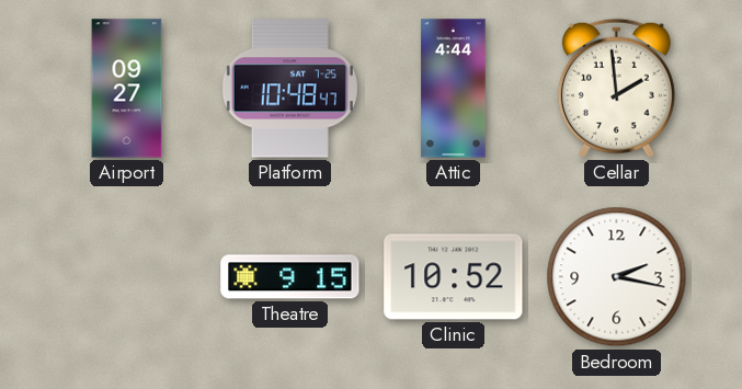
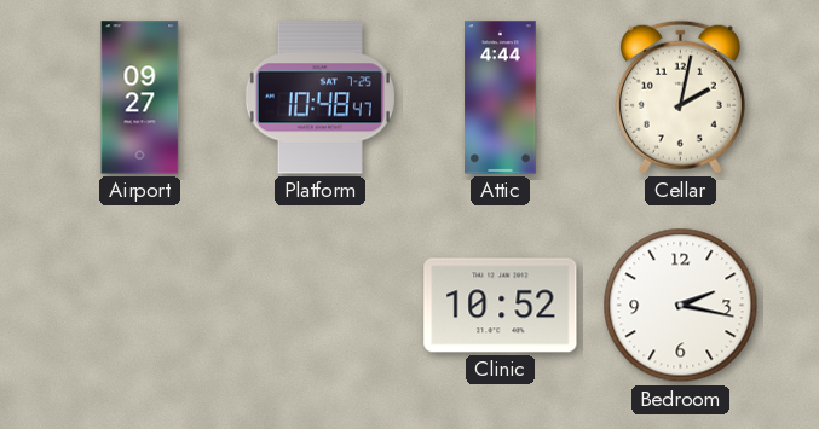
Cellar: 1:59 -> 2:02
Theatre: 9:15 -> none
